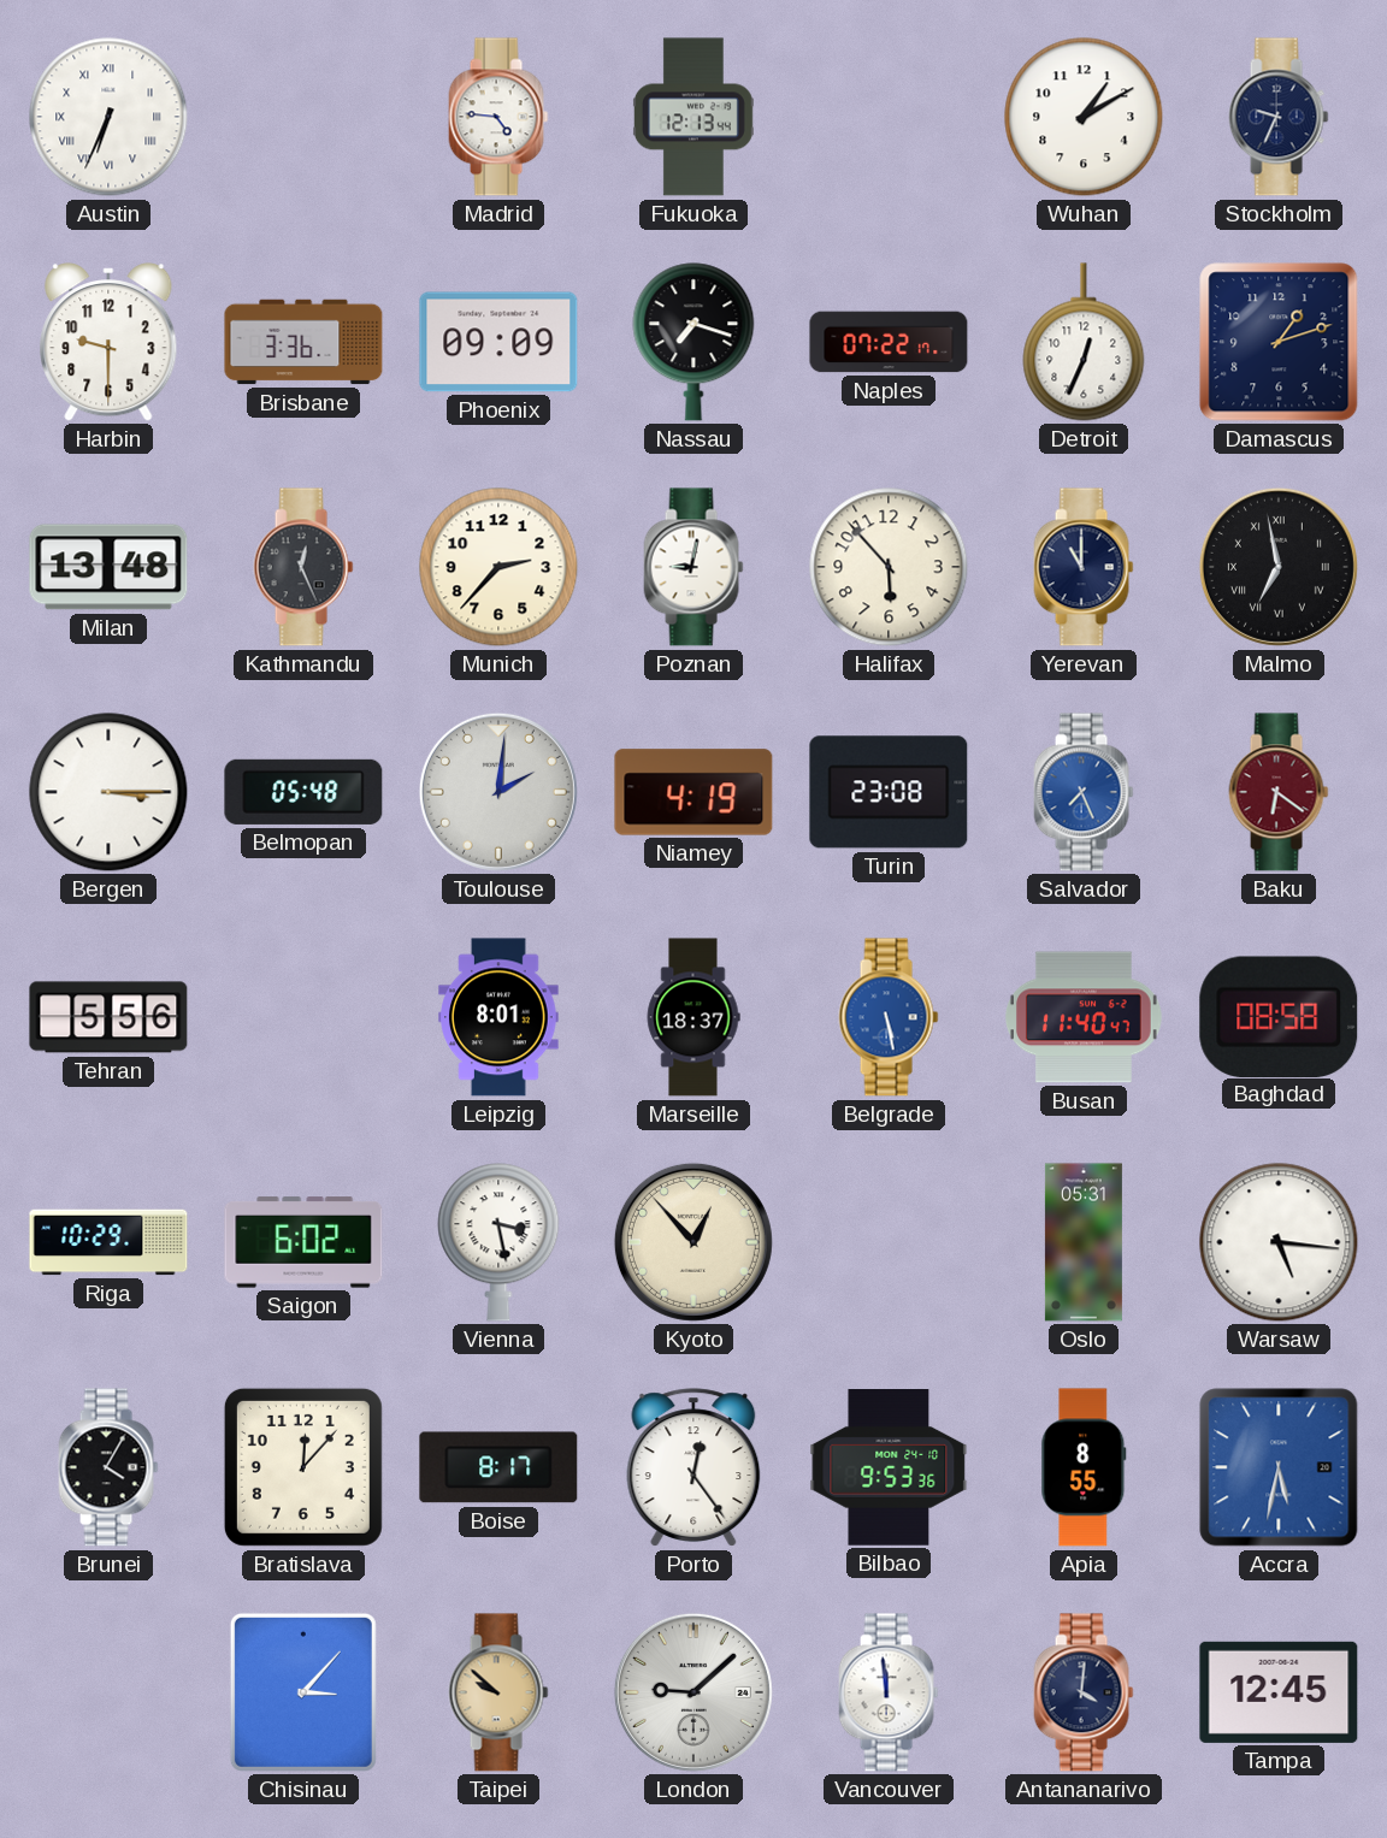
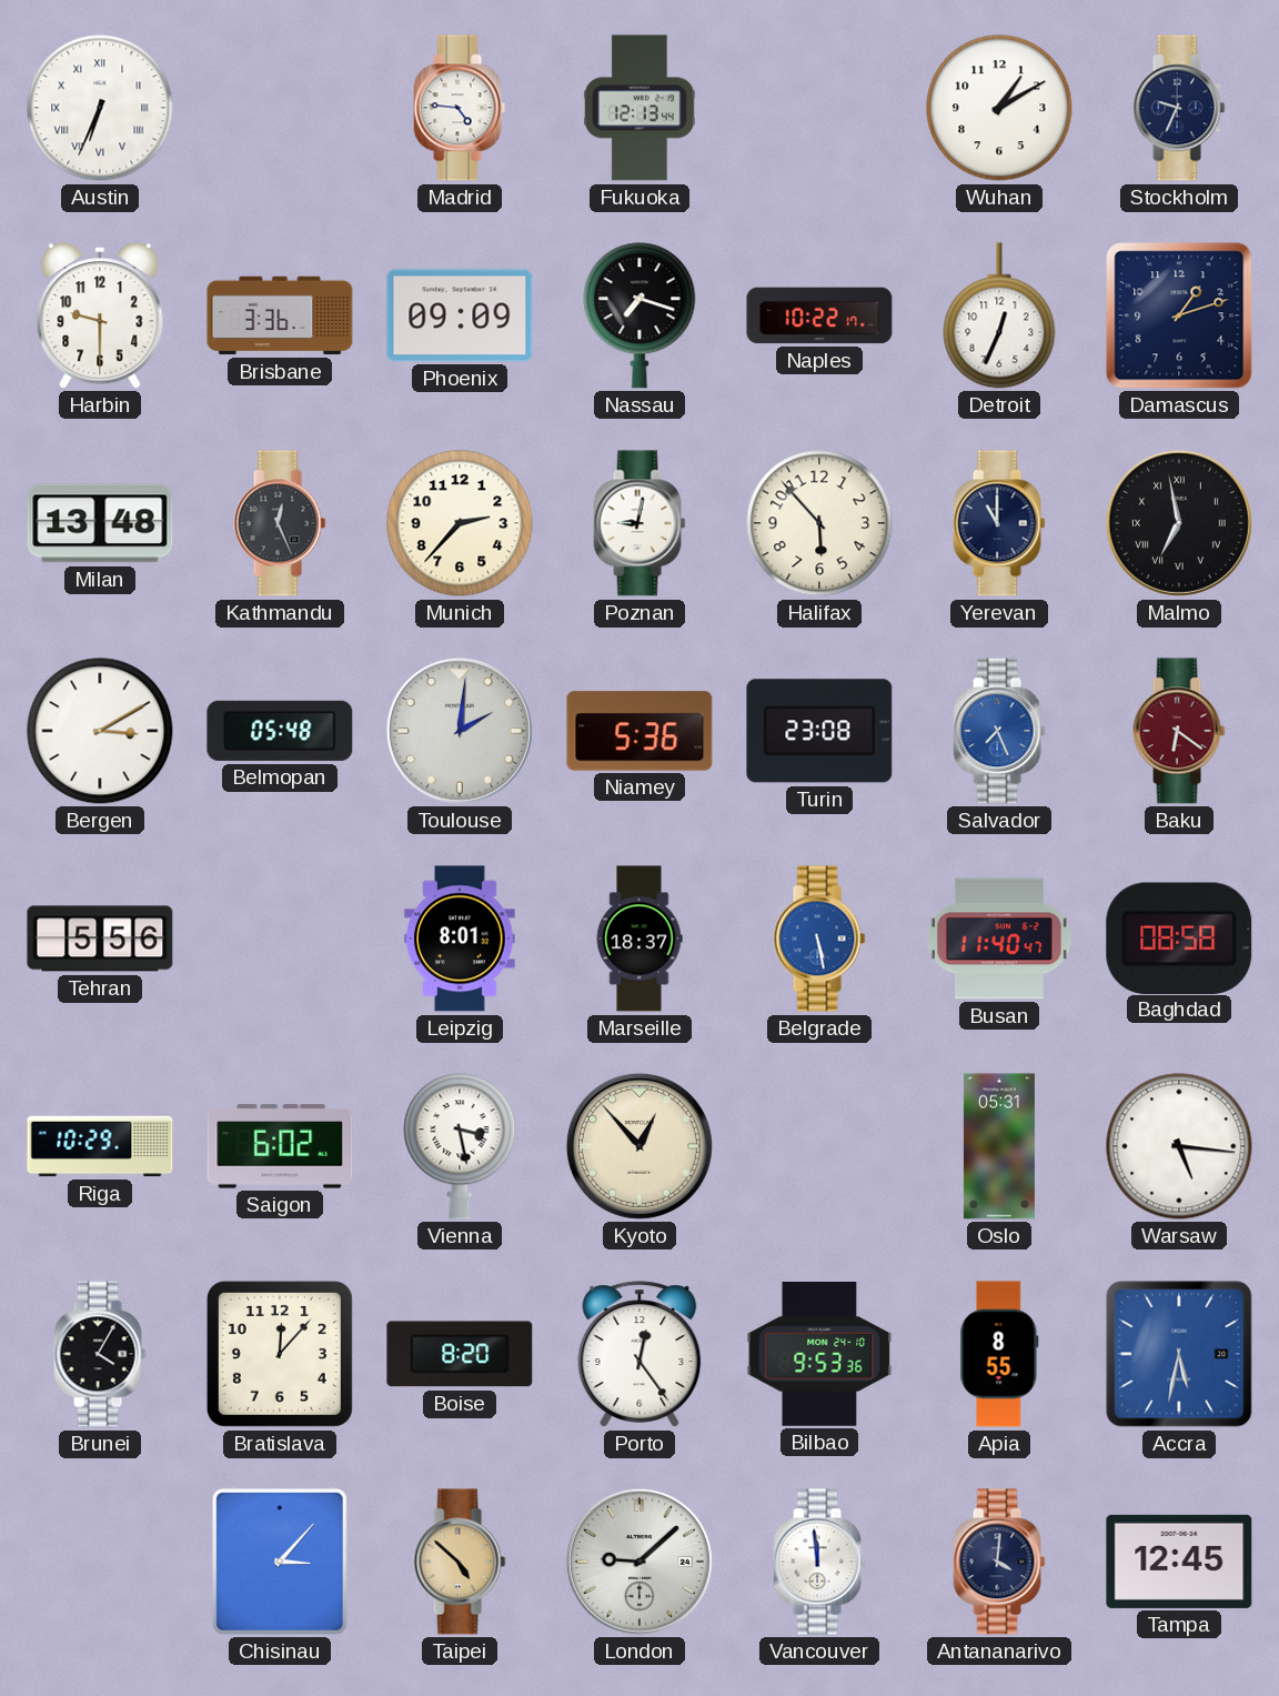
Naples: 07:22 -> 10:22
Bergen: 3:15 -> 3:10
Niamey: 4:19 -> 5:36
Boise: 8:17 -> 8:20
Taipei: 9:52 -> 4:52
